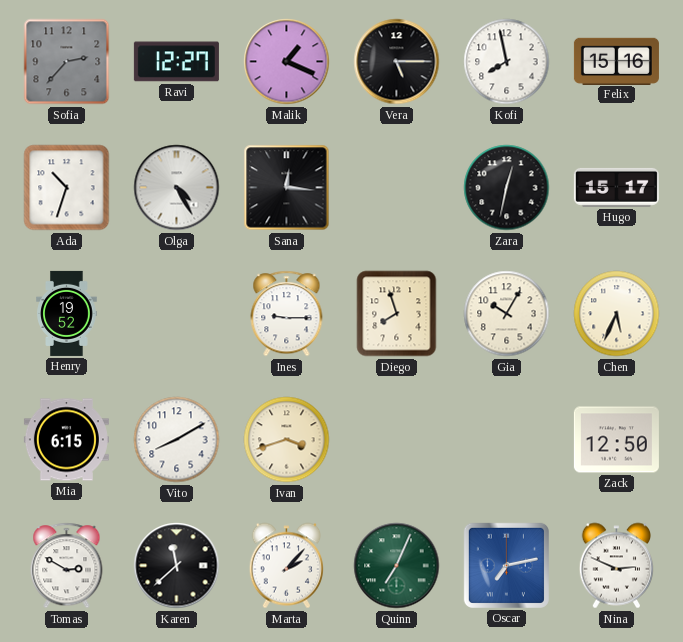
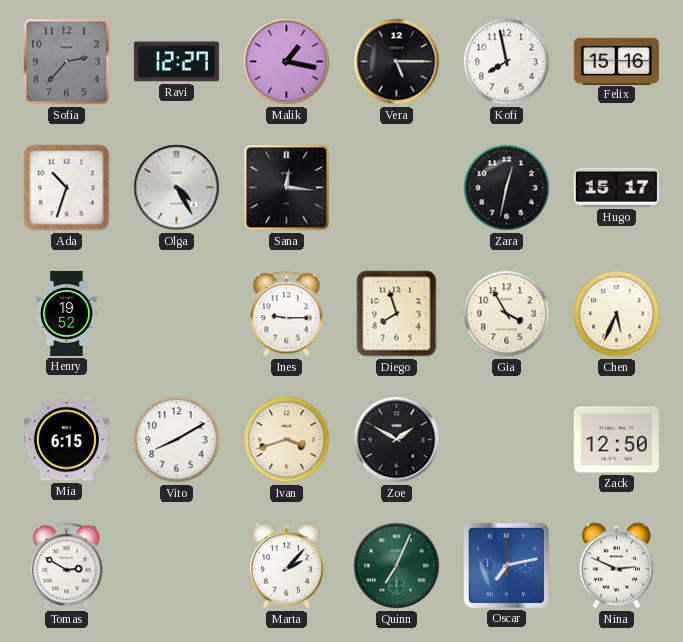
Malik: 1:19 -> 1:17
Gia: 10:05 -> 3:55
Zoe: none -> 1:50
Karen: 11:38 -> none
